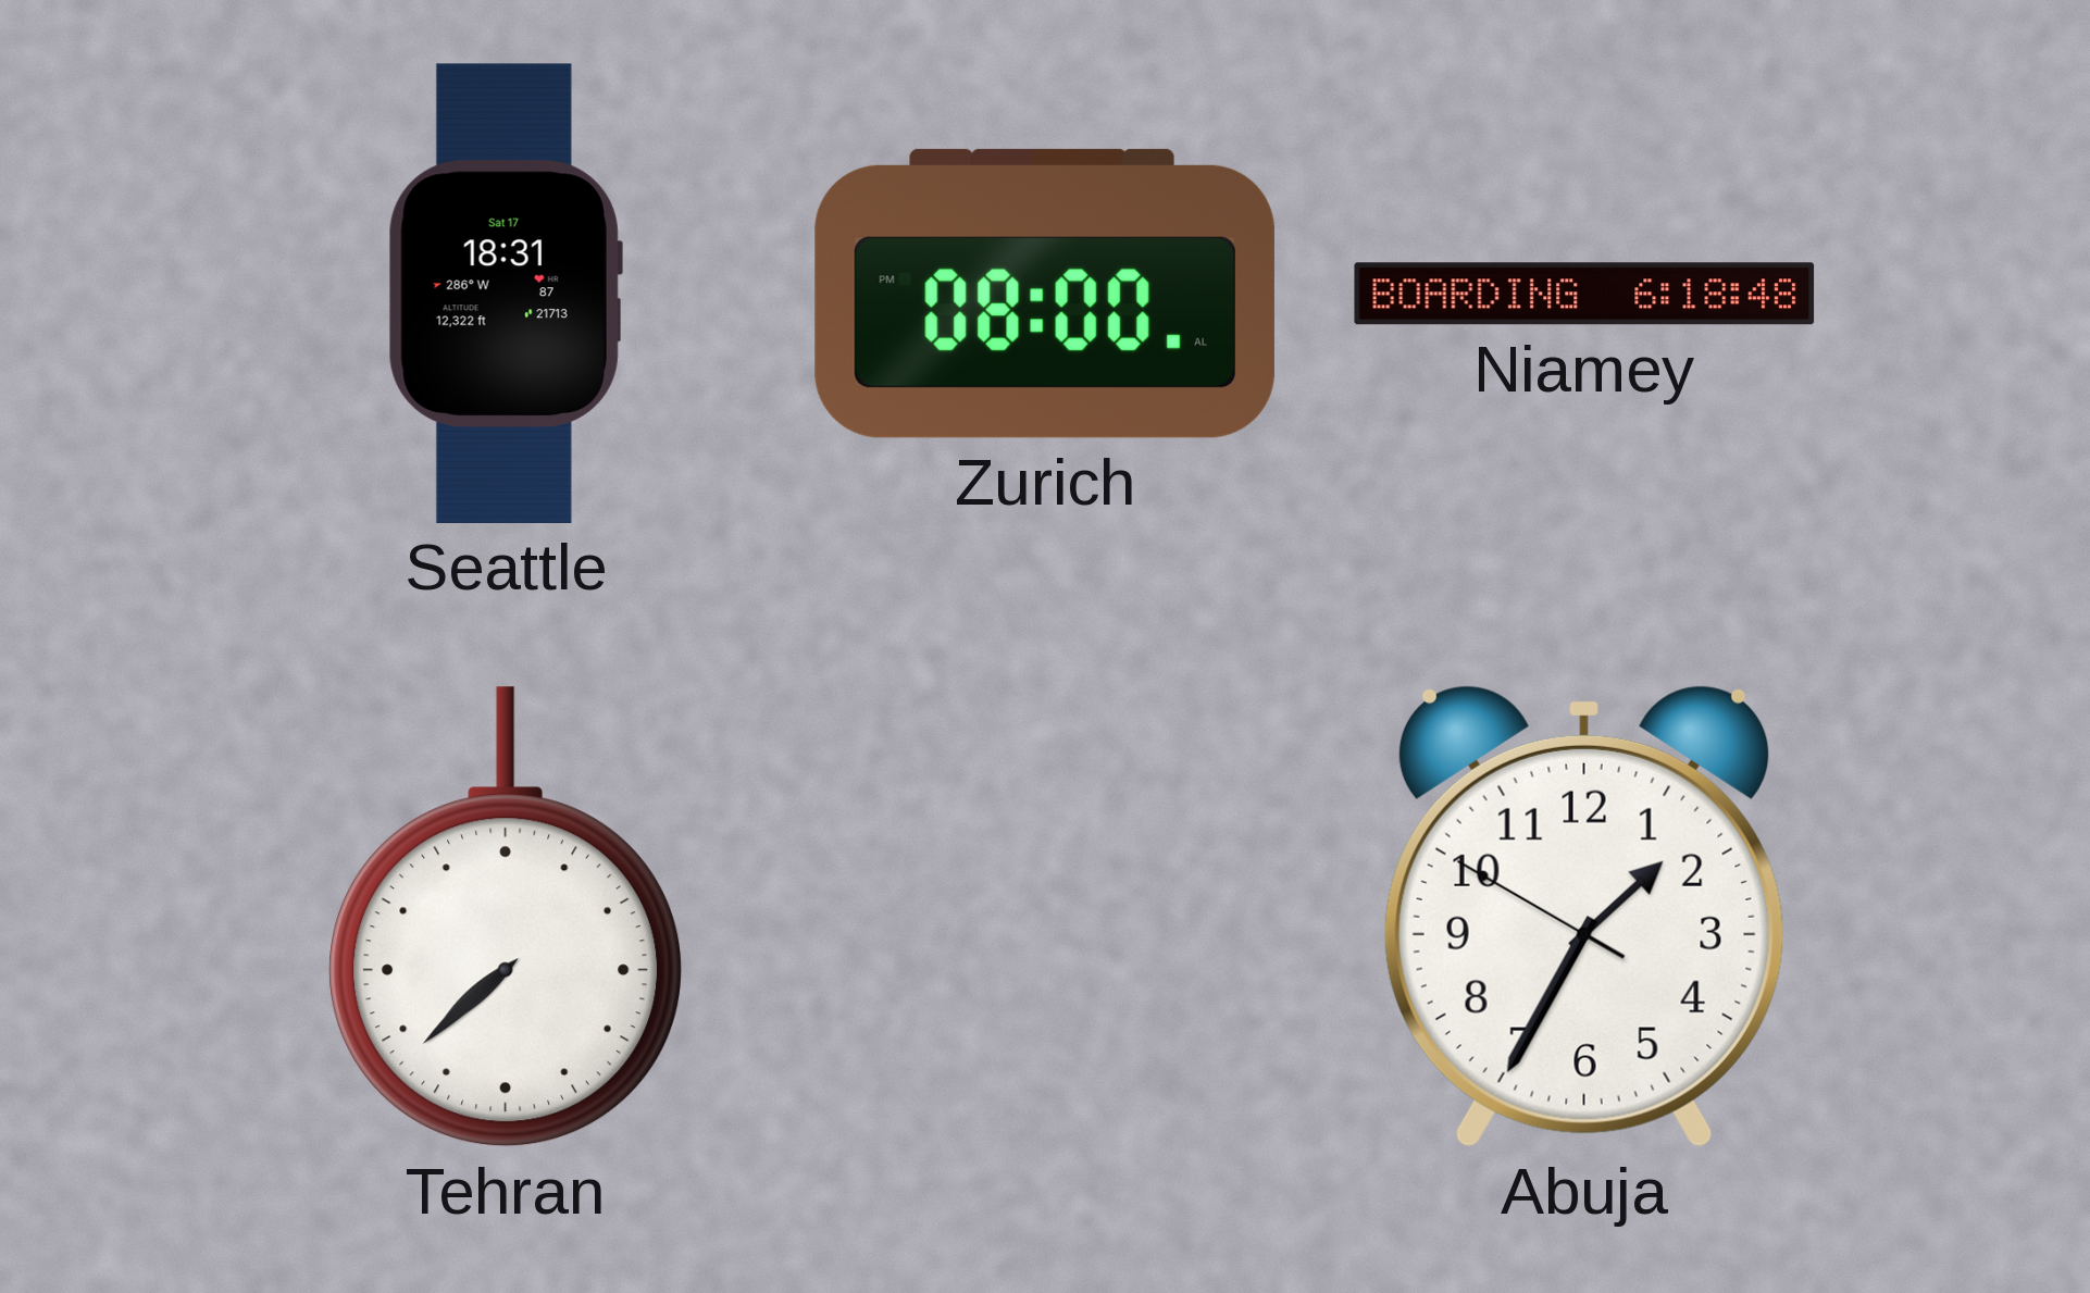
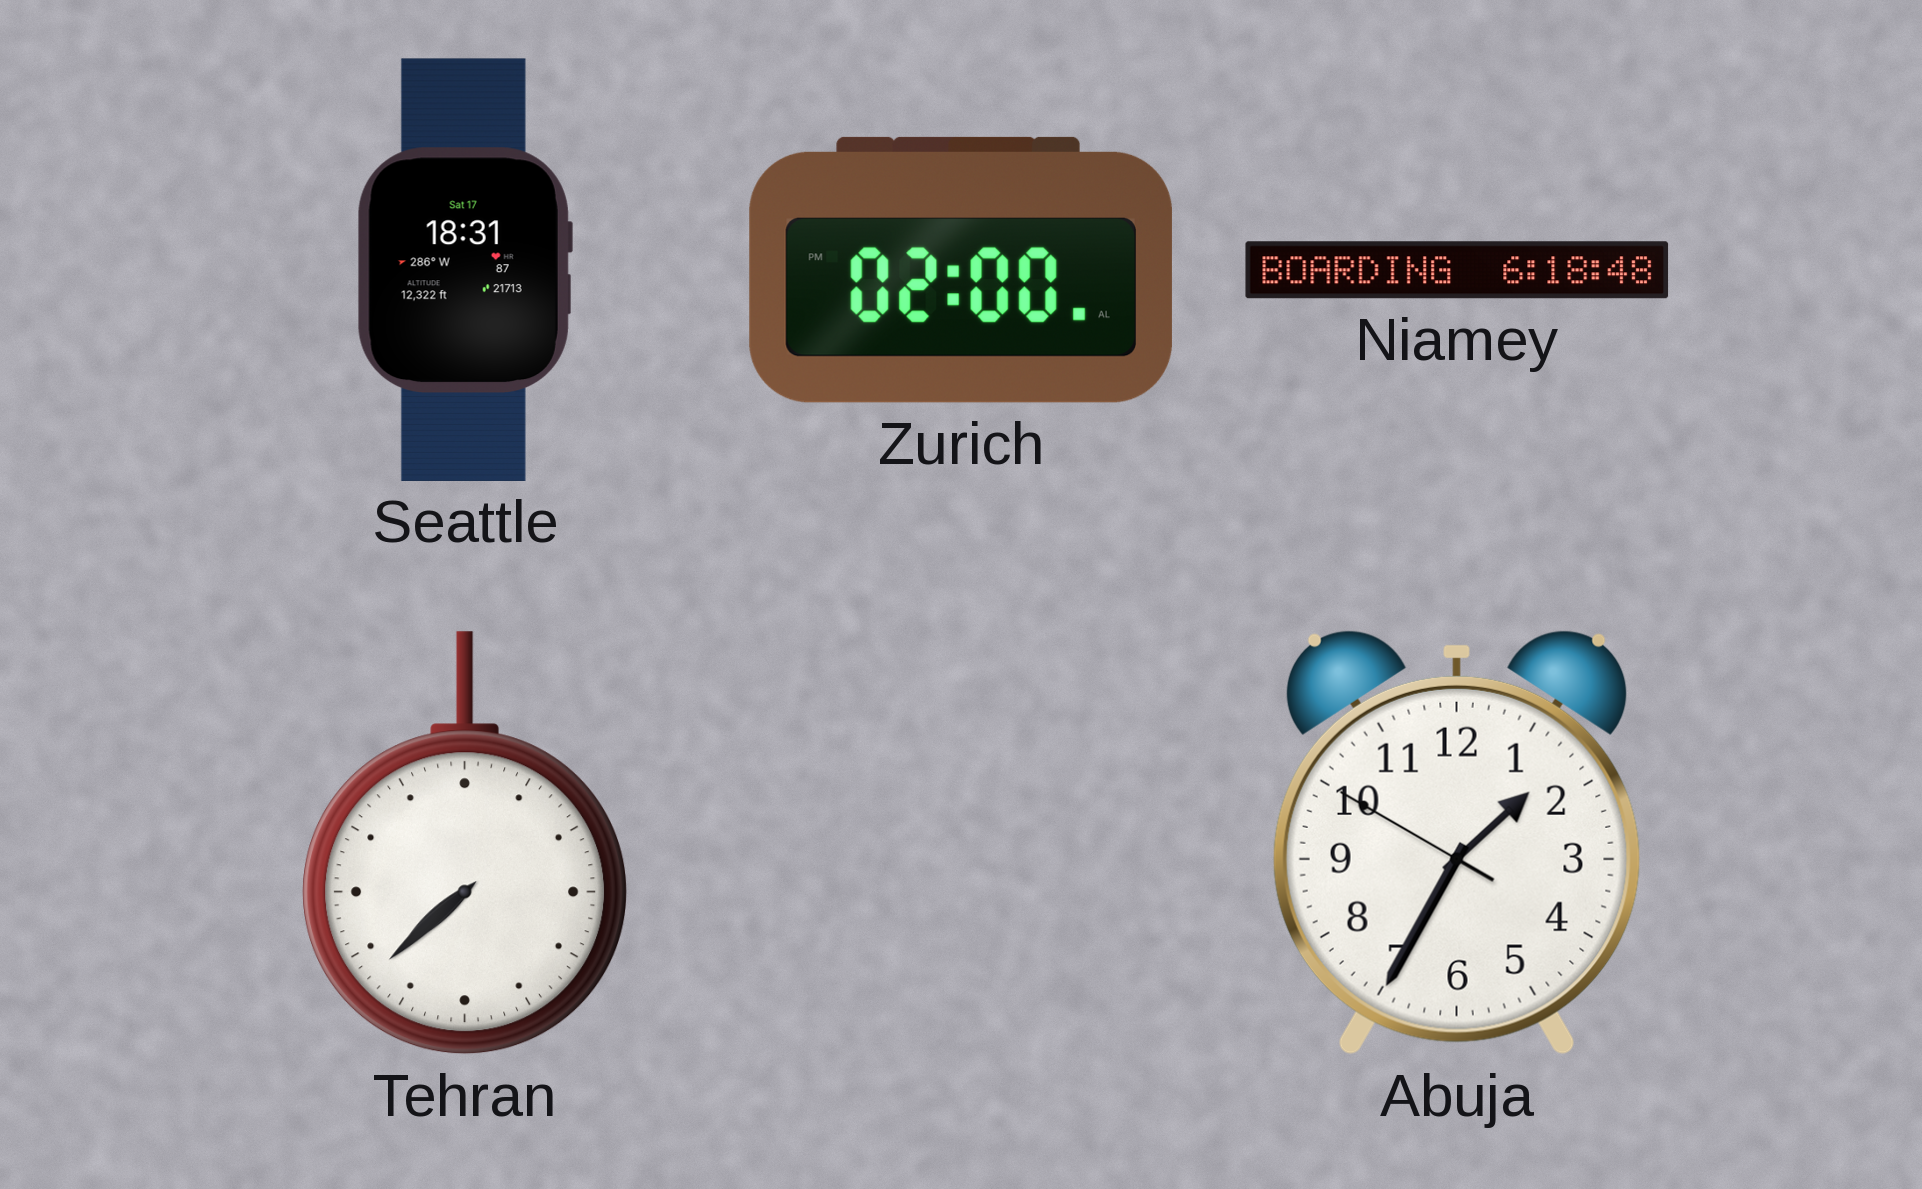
Zurich: 08:00 -> 02:00
